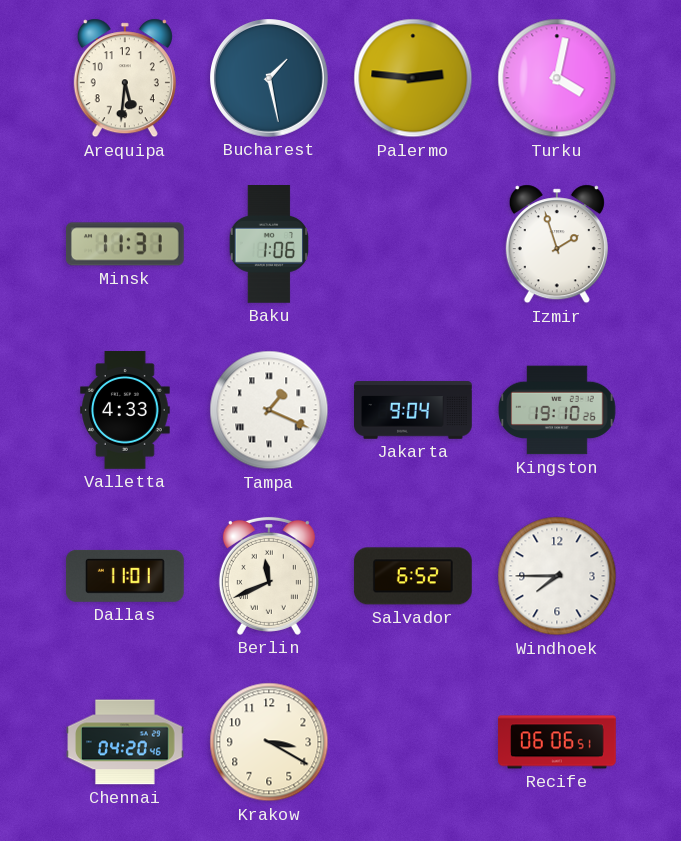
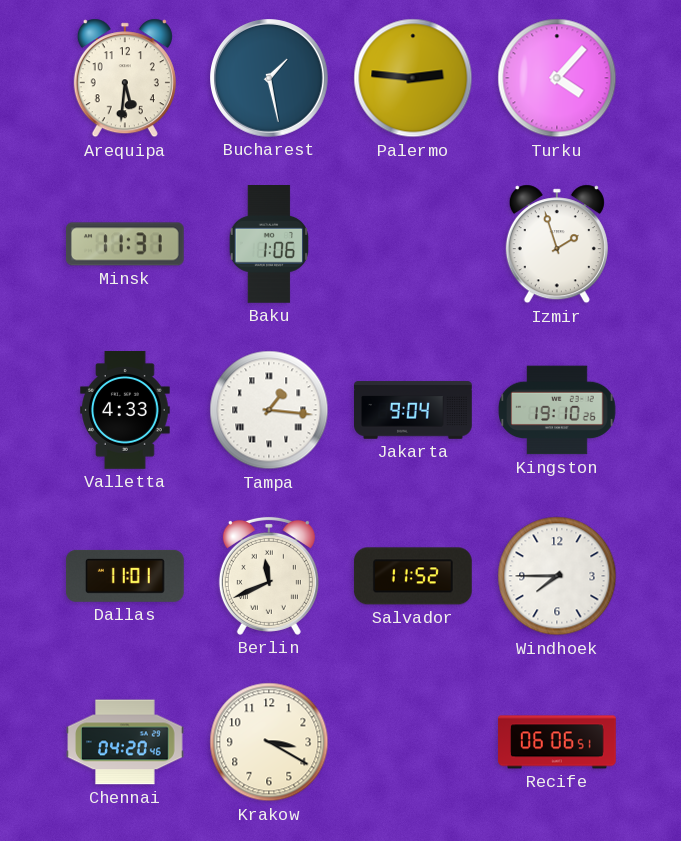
Turku: 4:02 -> 4:07
Tampa: 1:19 -> 1:16
Salvador: 6:52 -> 11:52
